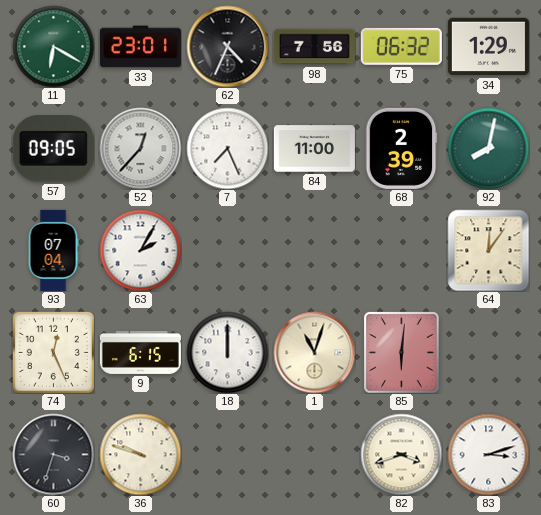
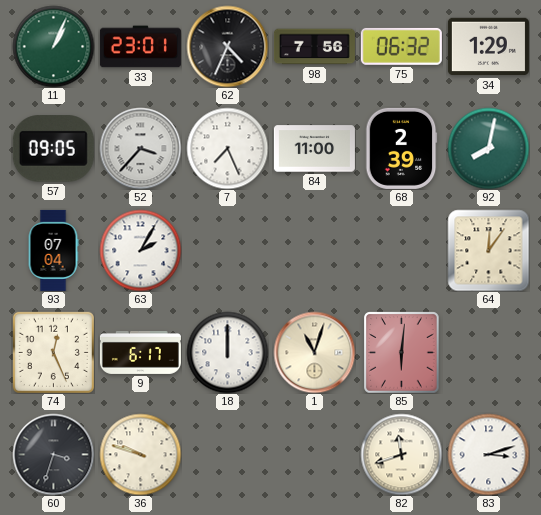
11: 6:20 -> 1:04
52: 12:37 -> 3:37
9: 6:15 -> 6:17
82: 3:42 -> 11:42
